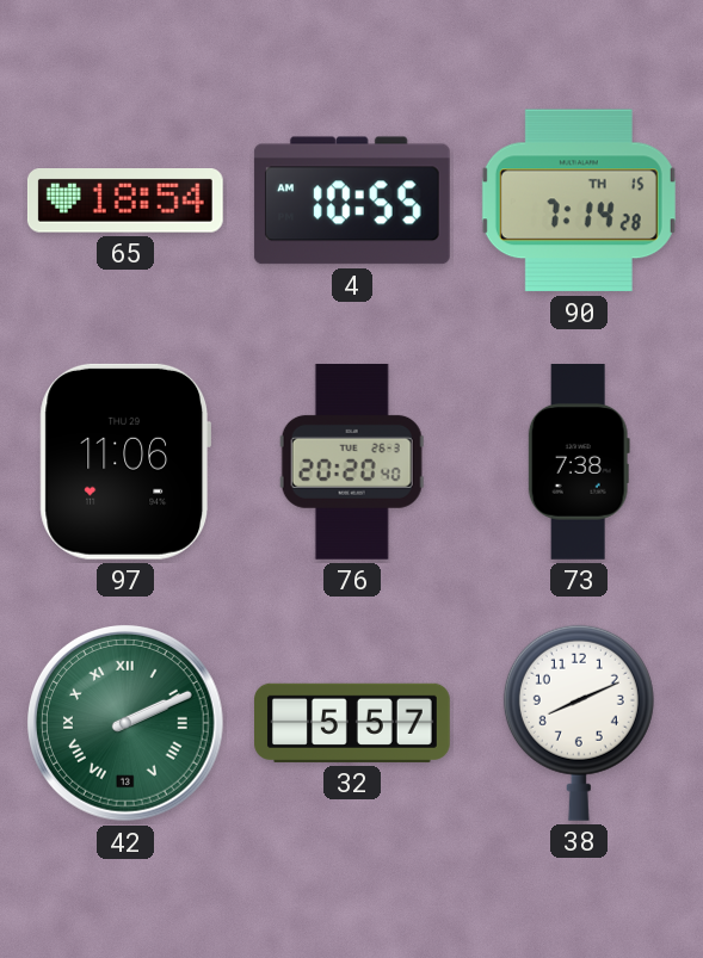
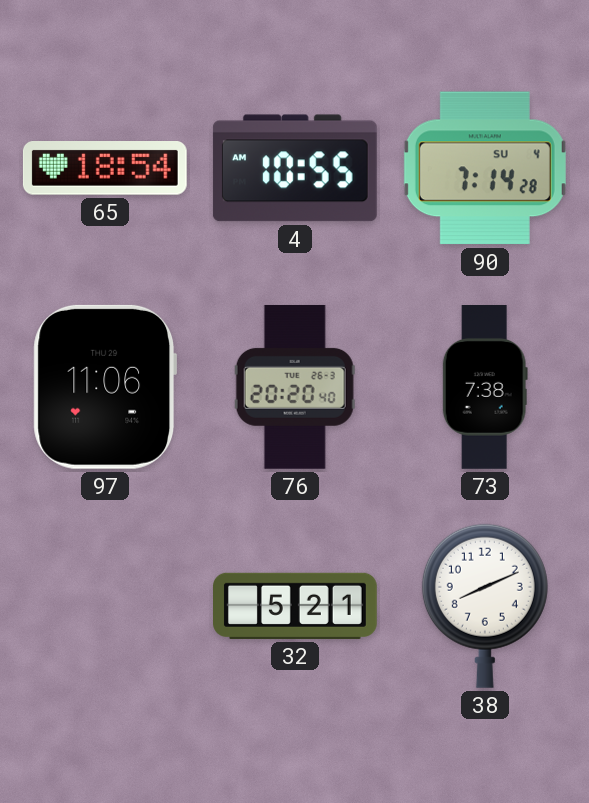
90 date: TH 15 -> SU 4
42: 2:11 -> none
32: 5:57 -> 5:21
